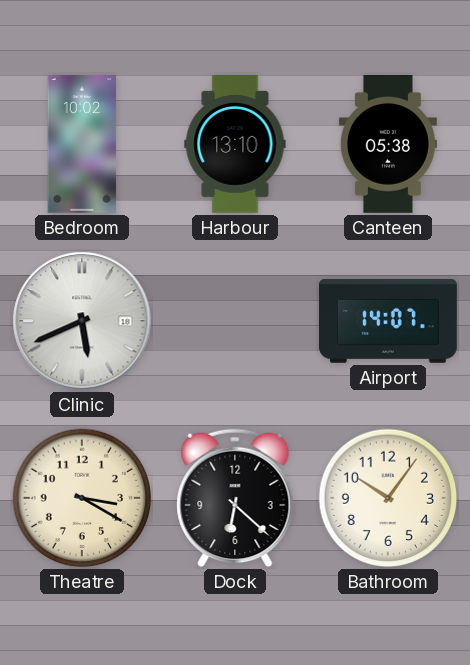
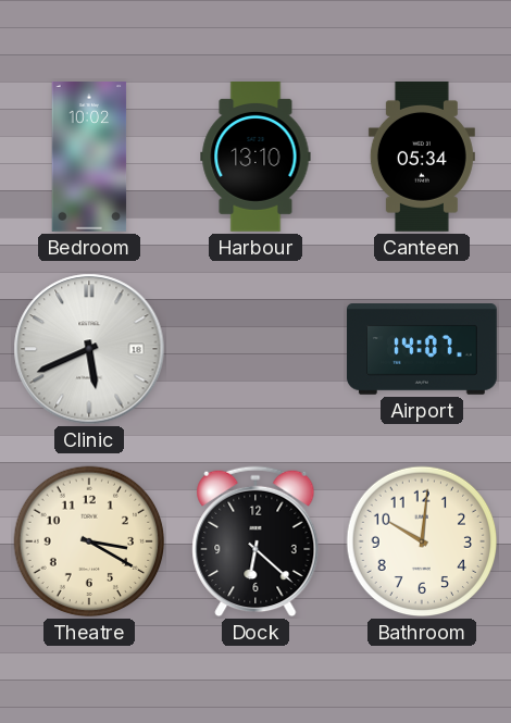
Canteen: 05:38 -> 05:34
Bathroom: 10:06 -> 10:01
